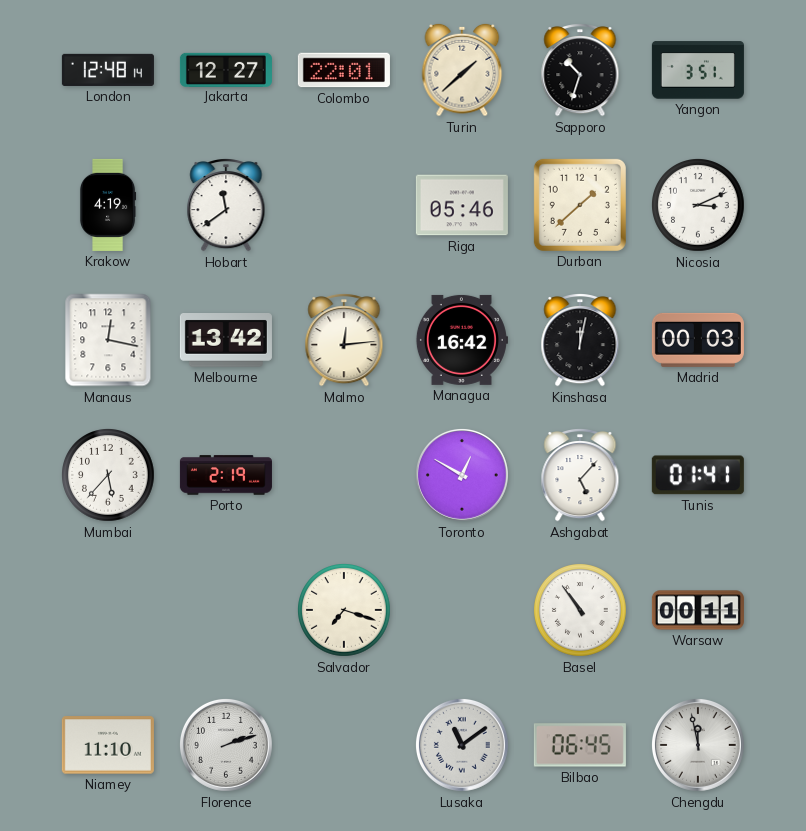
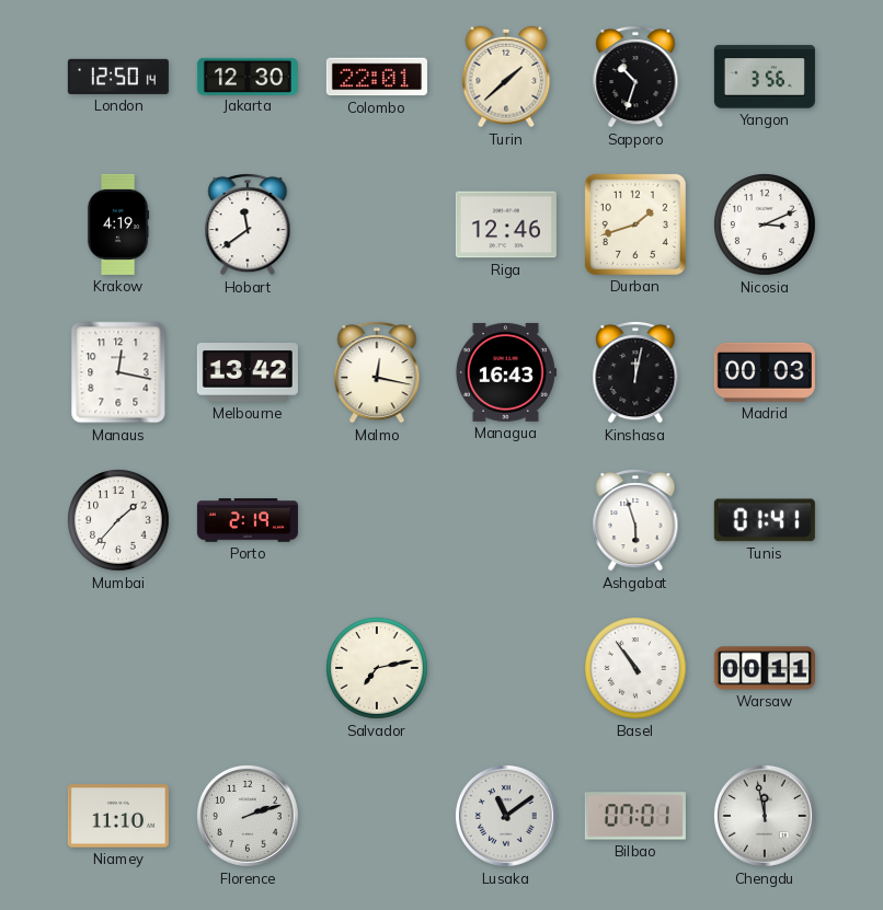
London: 12:48 -> 12:50
Jakarta: 12:27 -> 12:30
Yangon: 3:51 -> 3:56
Riga: 05:46 -> 12:46
Durban: 1:38 -> 1:42
Malmo: 12:14 -> 12:17
Managua: 16:42 -> 16:43
Mumbai: 5:37 -> 1:37
Toronto: 12:50 -> none
Ashgabat: 5:07 -> 5:57
Salvador: 7:18 -> 7:13
Bilbao: 06:45 -> 07:01
